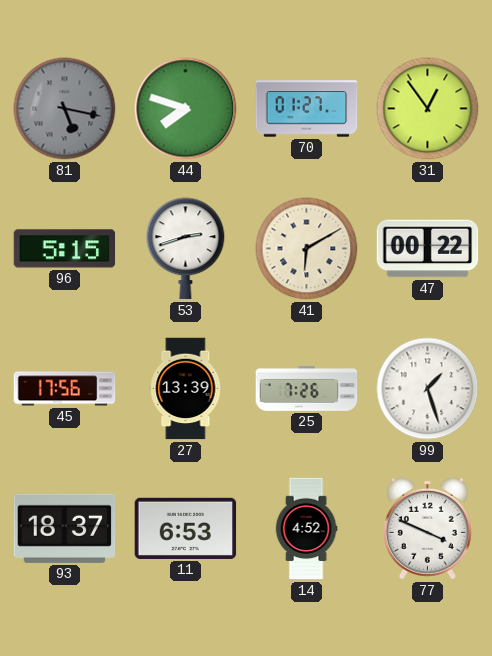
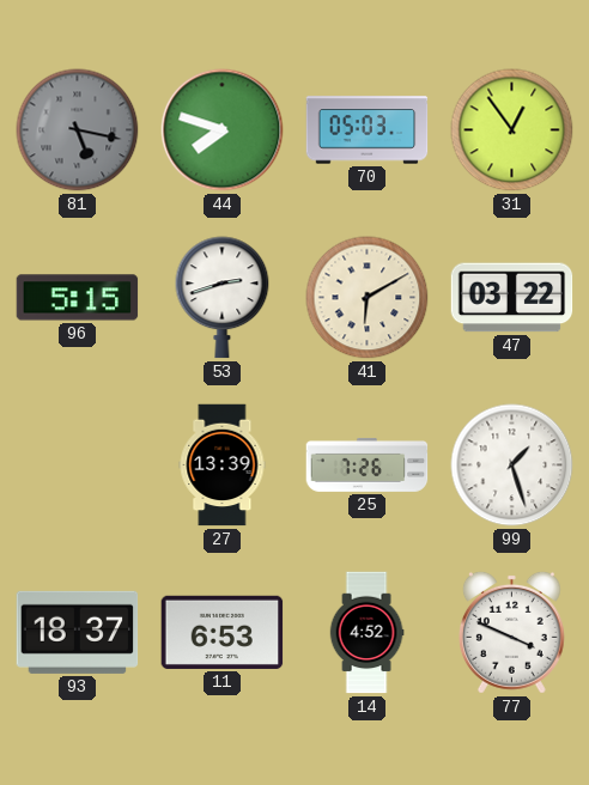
70: 01:27 -> 05:03
47: 00:22 -> 03:22
45: 17:56 -> none
